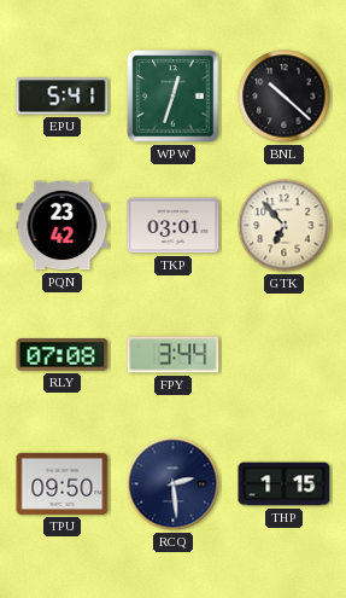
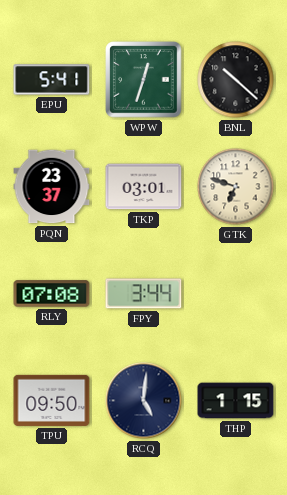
PQN: 23:42 -> 23:37
GTK: 6:53 -> 6:48
RCQ: 2:29 -> 5:01
